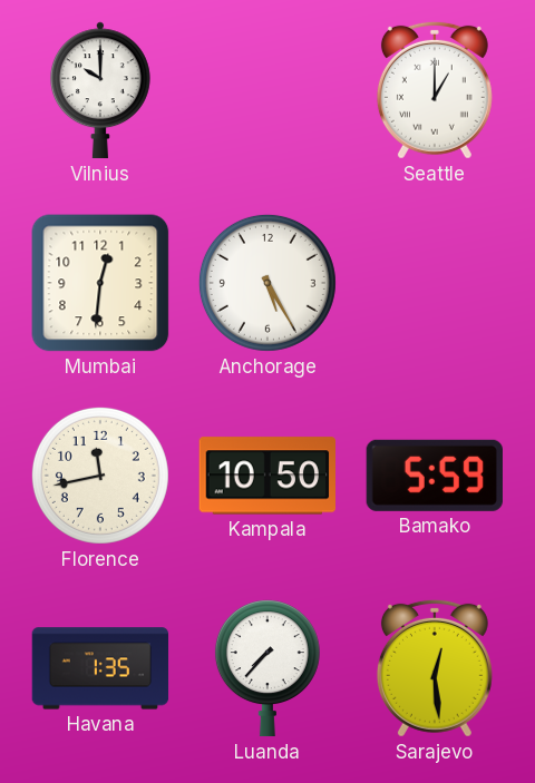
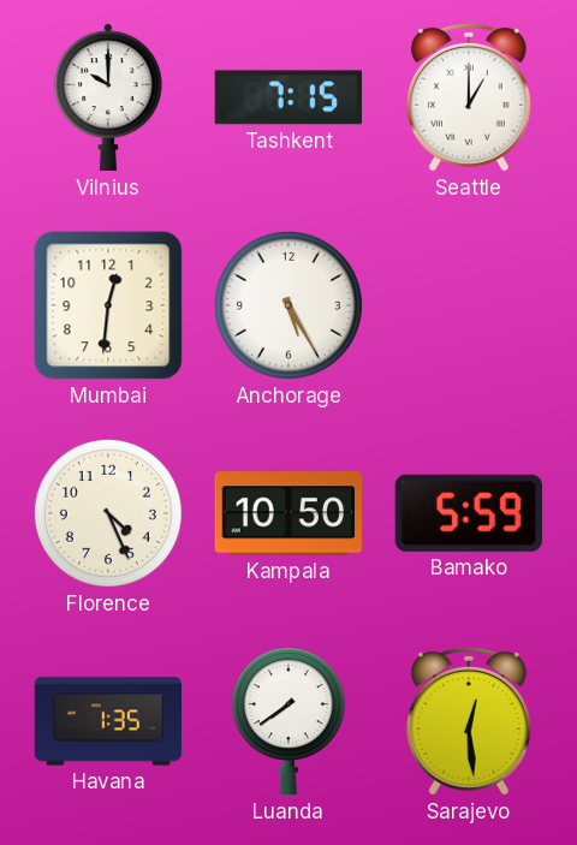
Tashkent: none -> 7:15
Florence: 11:43 -> 4:26
Luanda: 7:37 -> 7:39
